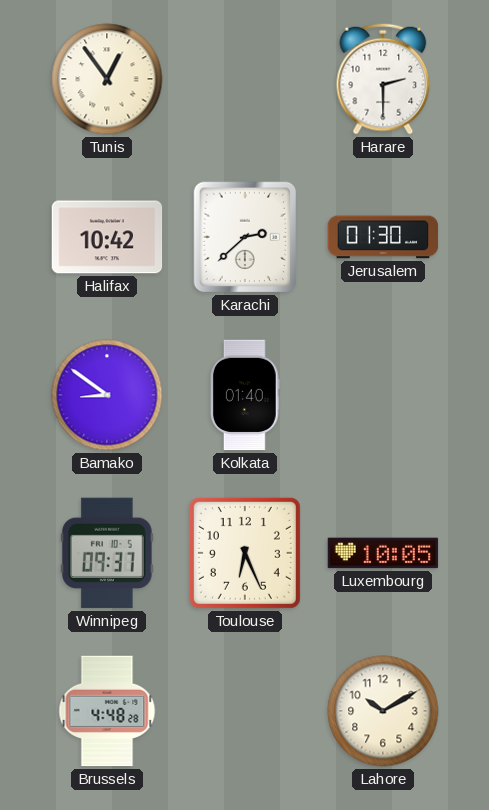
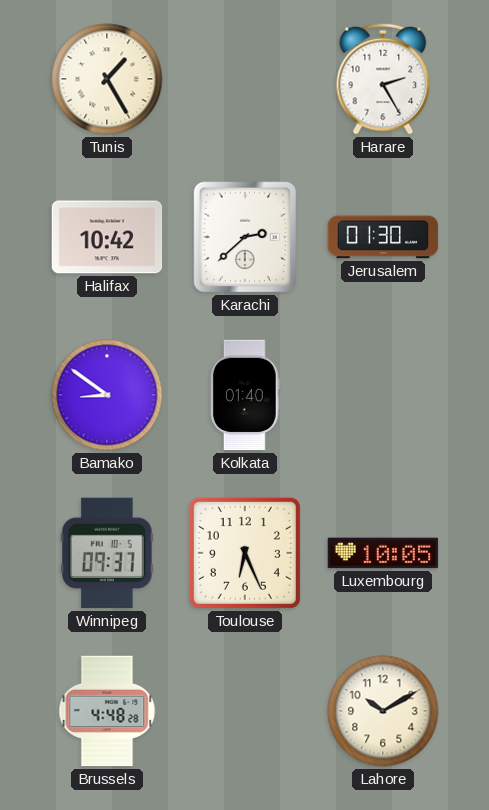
Tunis: 12:54 -> 1:25
Harare: 2:30 -> 2:25
